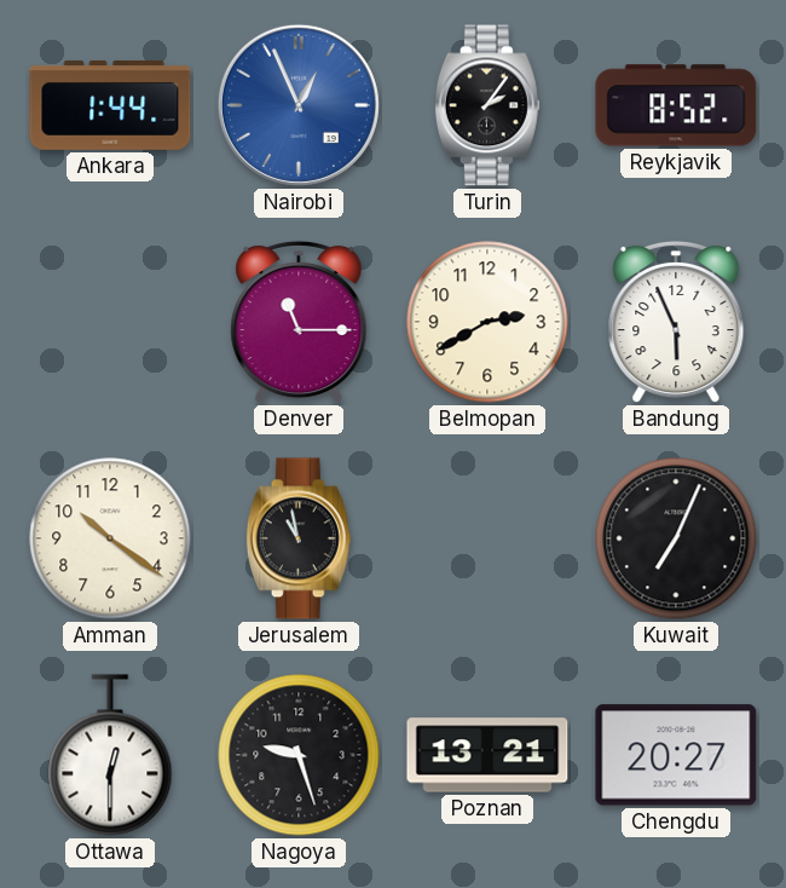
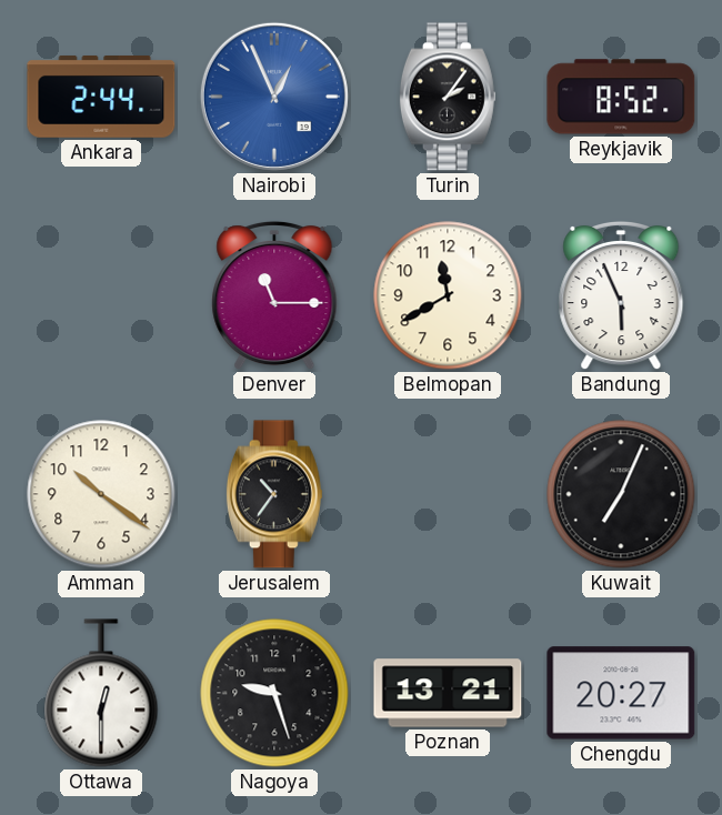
Ankara: 1:44 -> 2:44
Belmopan: 2:40 -> 11:40
Jerusalem: 10:58 -> 10:36
